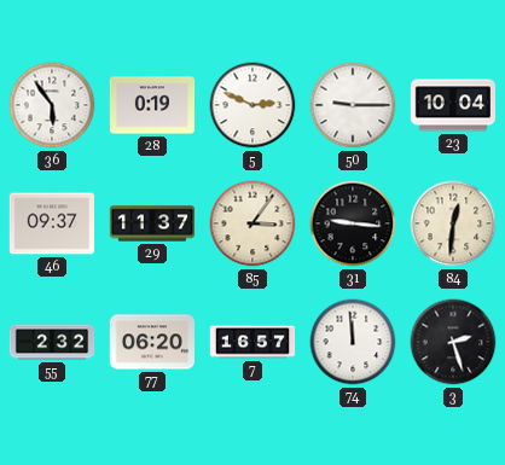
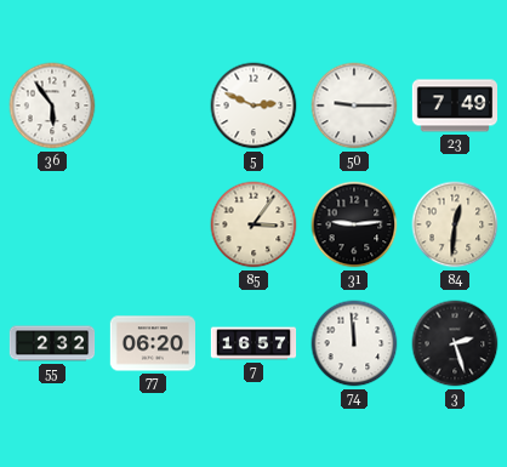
28: 0:19 -> none
23: 10:04 -> 7:49
46: 09:37 -> none
29: 11:37 -> none
31: 9:16 -> 9:14
